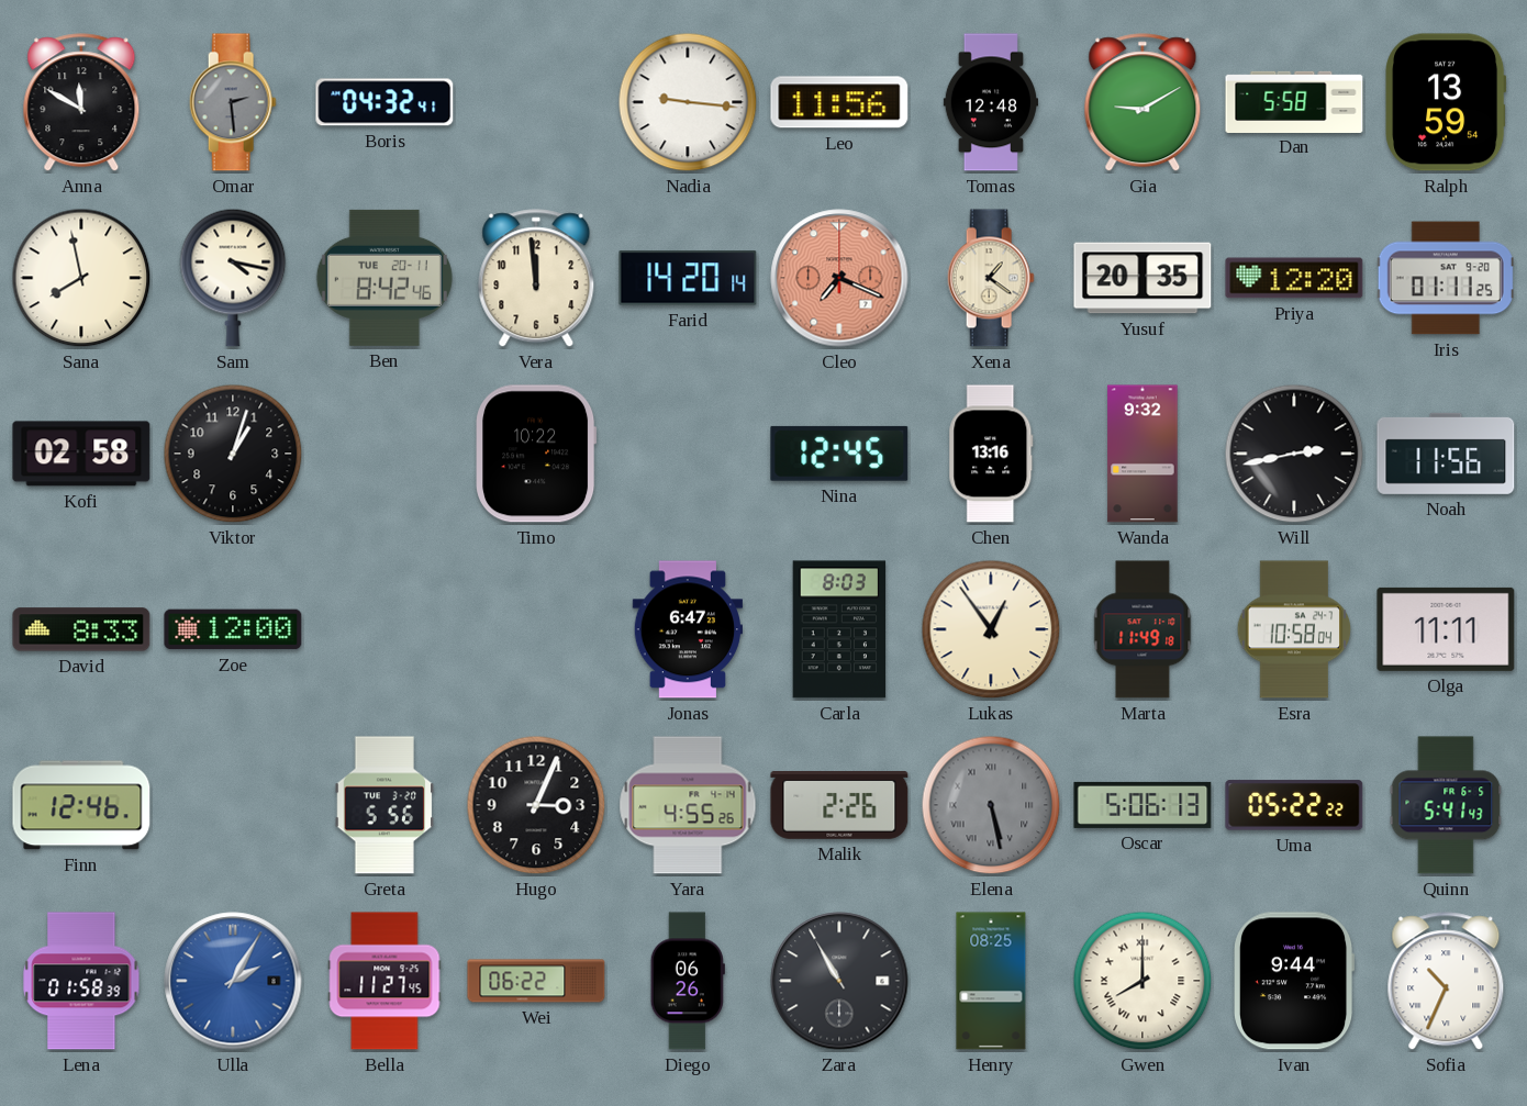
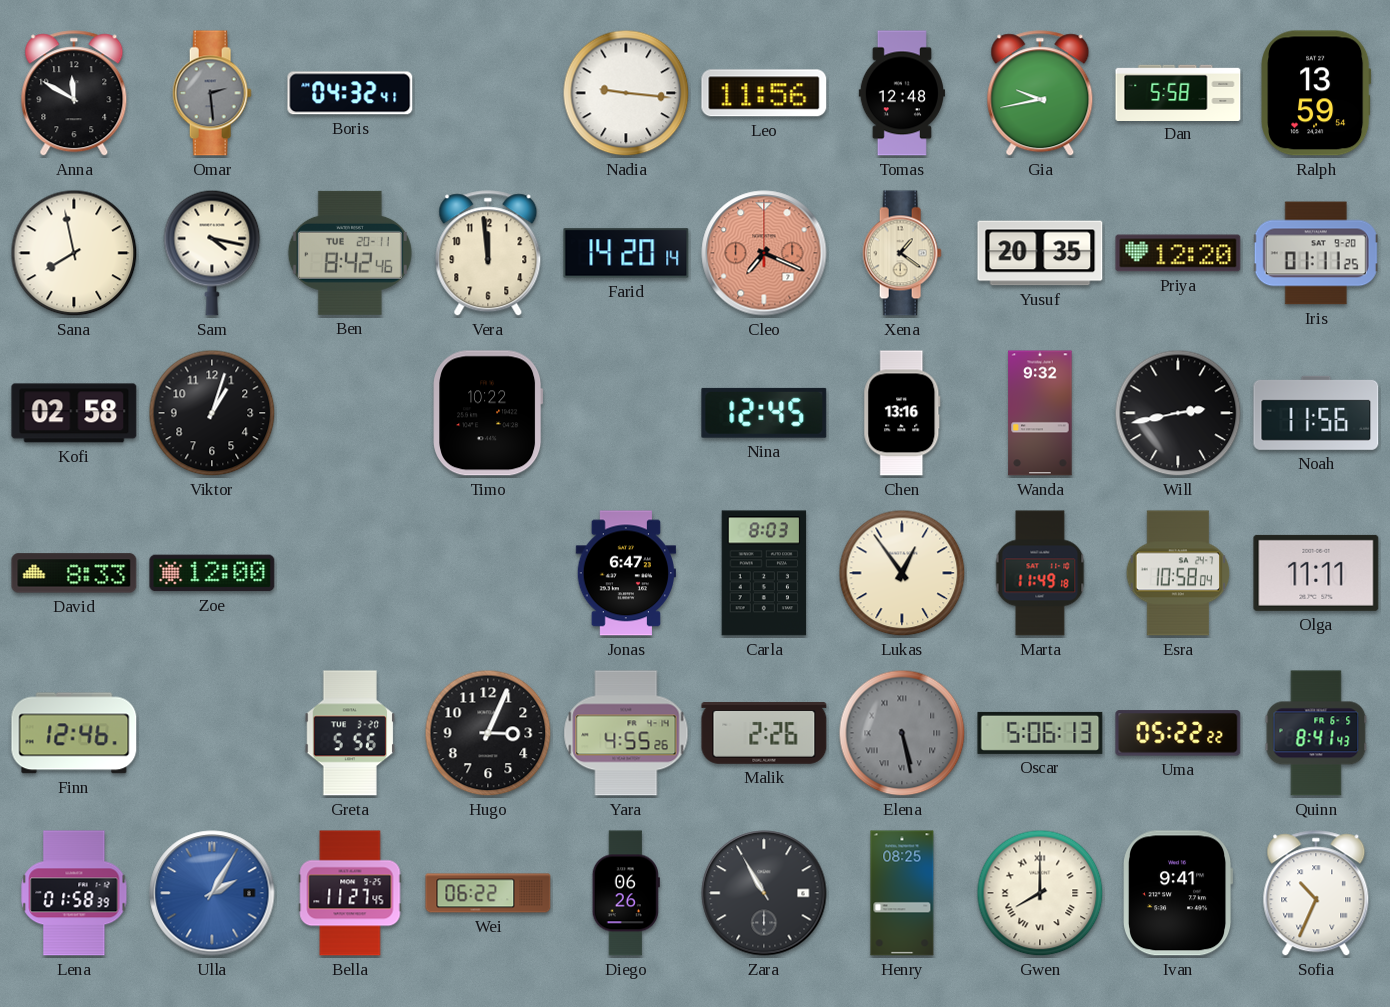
Gia: 9:10 -> 9:43
Quinn: 5:41 -> 8:41
Ivan: 9:44 -> 9:41
